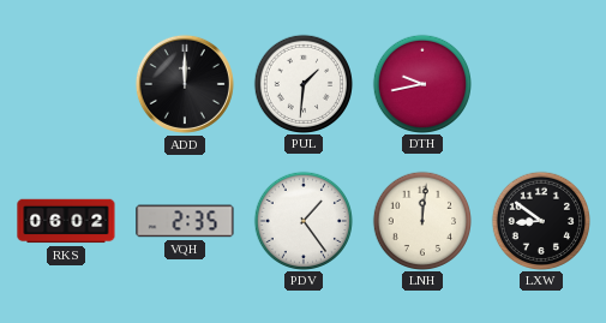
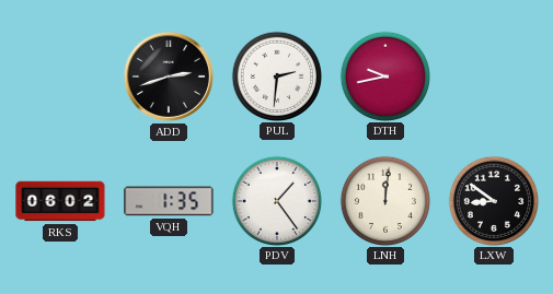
ADD: 12:00 -> 2:42
PUL: 1:31 -> 2:31
VQH: 2:35 -> 1:35
